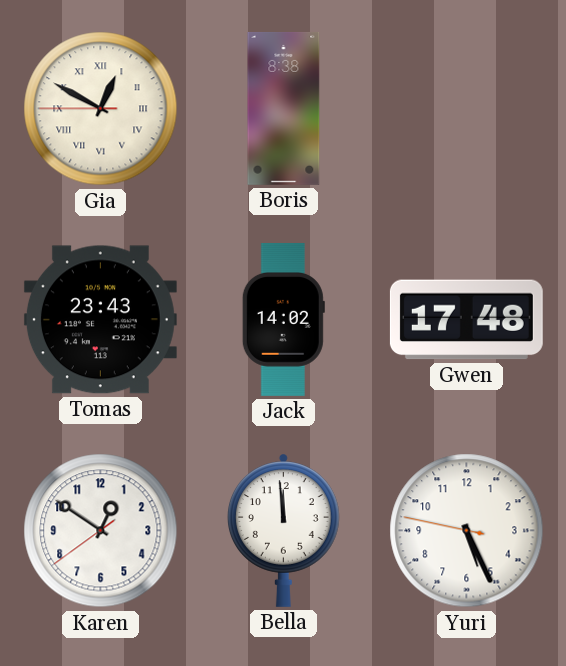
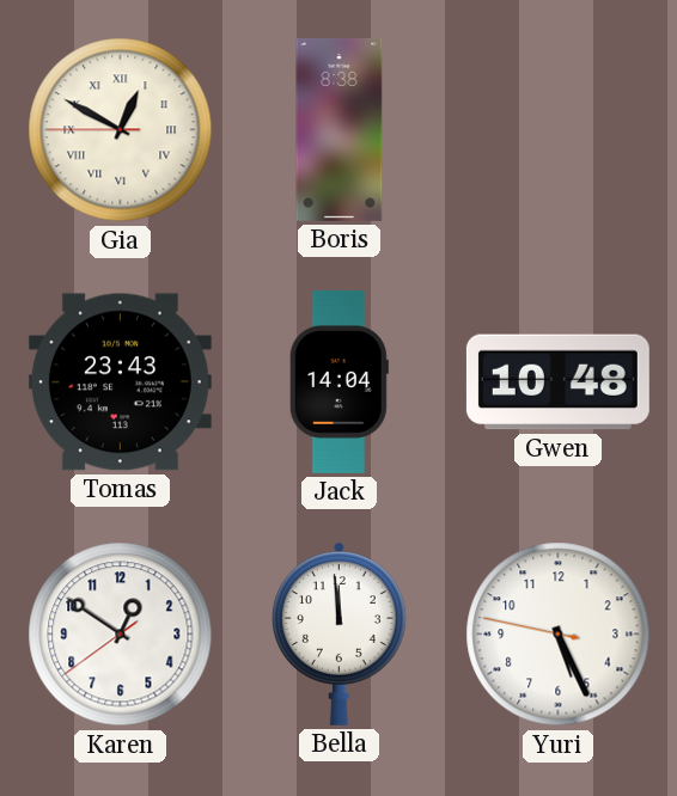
Jack: 14:02 -> 14:04
Gwen: 17:48 -> 10:48
